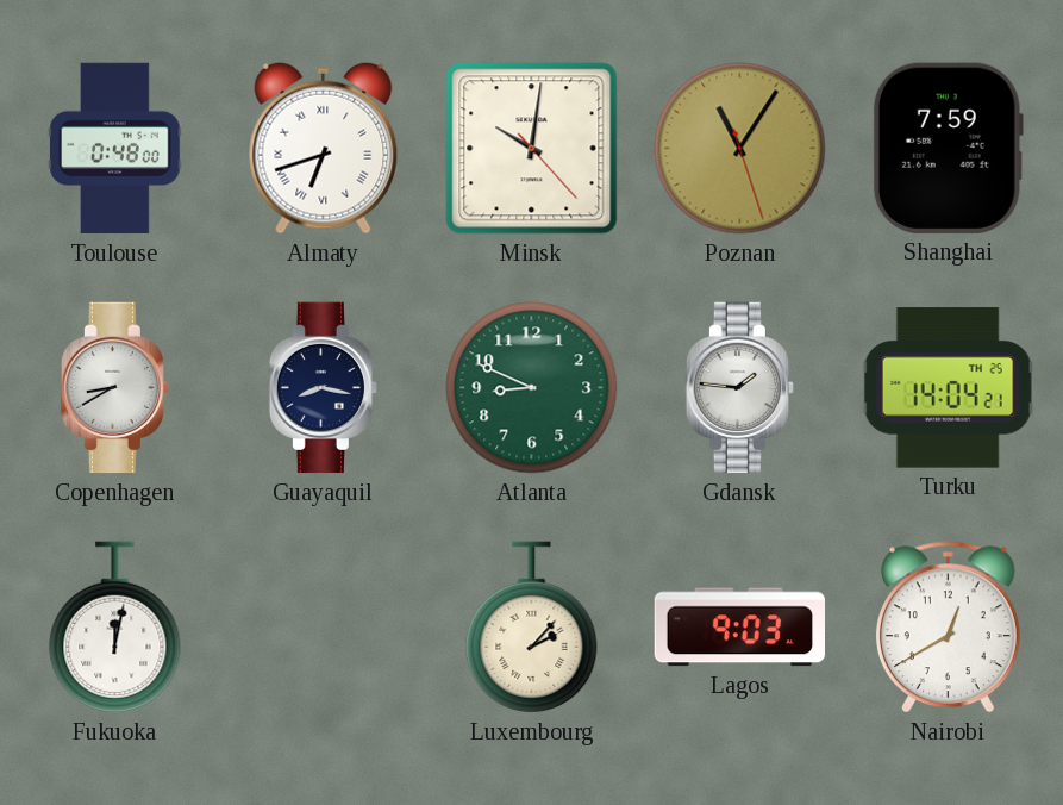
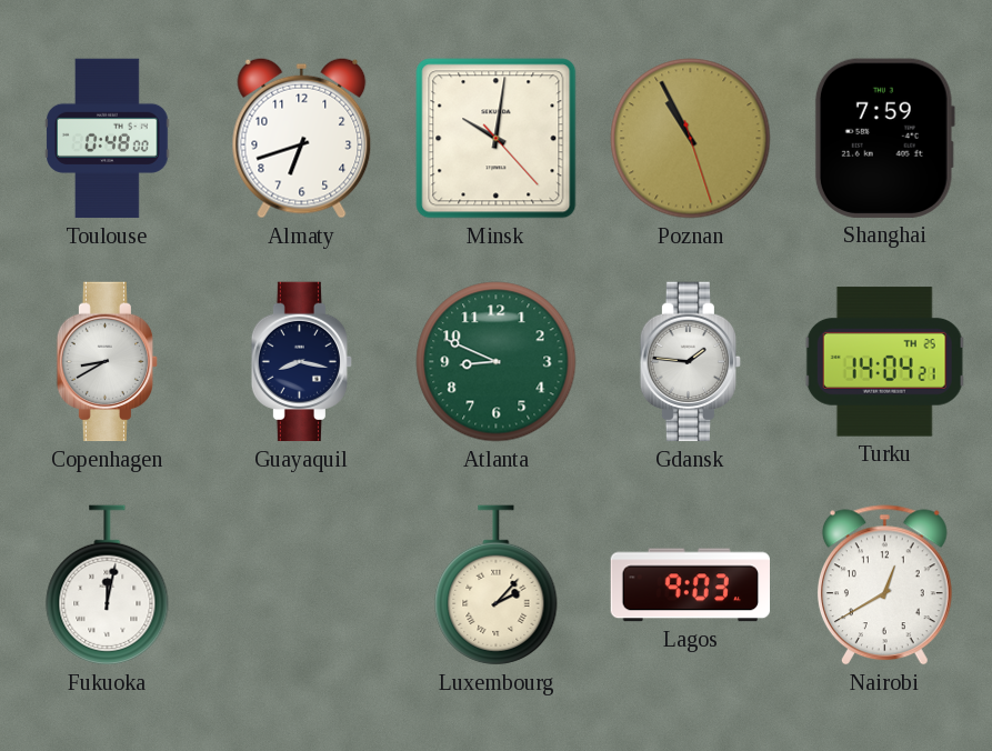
Almaty numerals: Roman -> Arabic
Poznan: 11:05 -> 10:55
